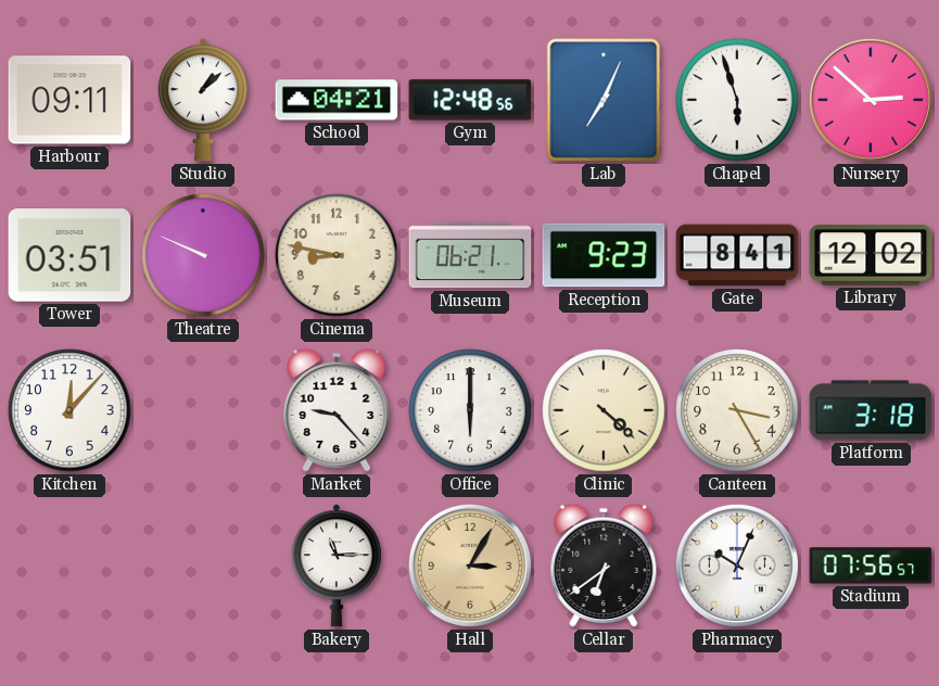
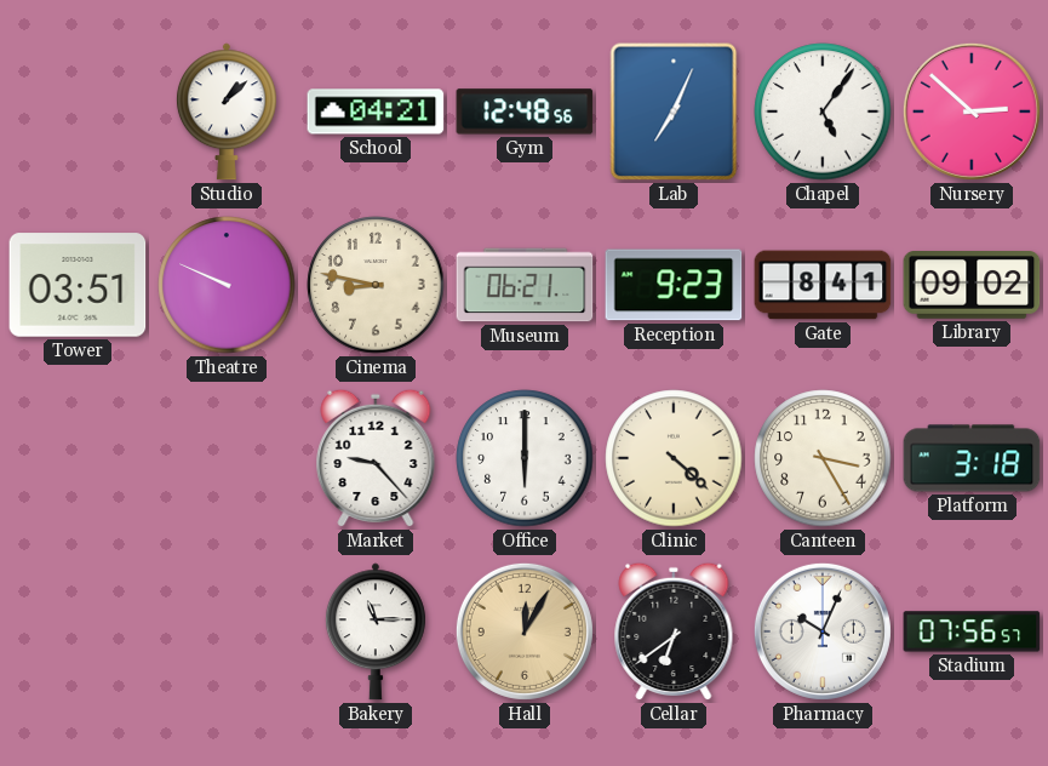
Harbour: 09:11 -> none
Chapel: 5:57 -> 5:06
Library: 12:02 -> 09:02
Kitchen: 12:07 -> none
Hall: 3:05 -> 12:05
